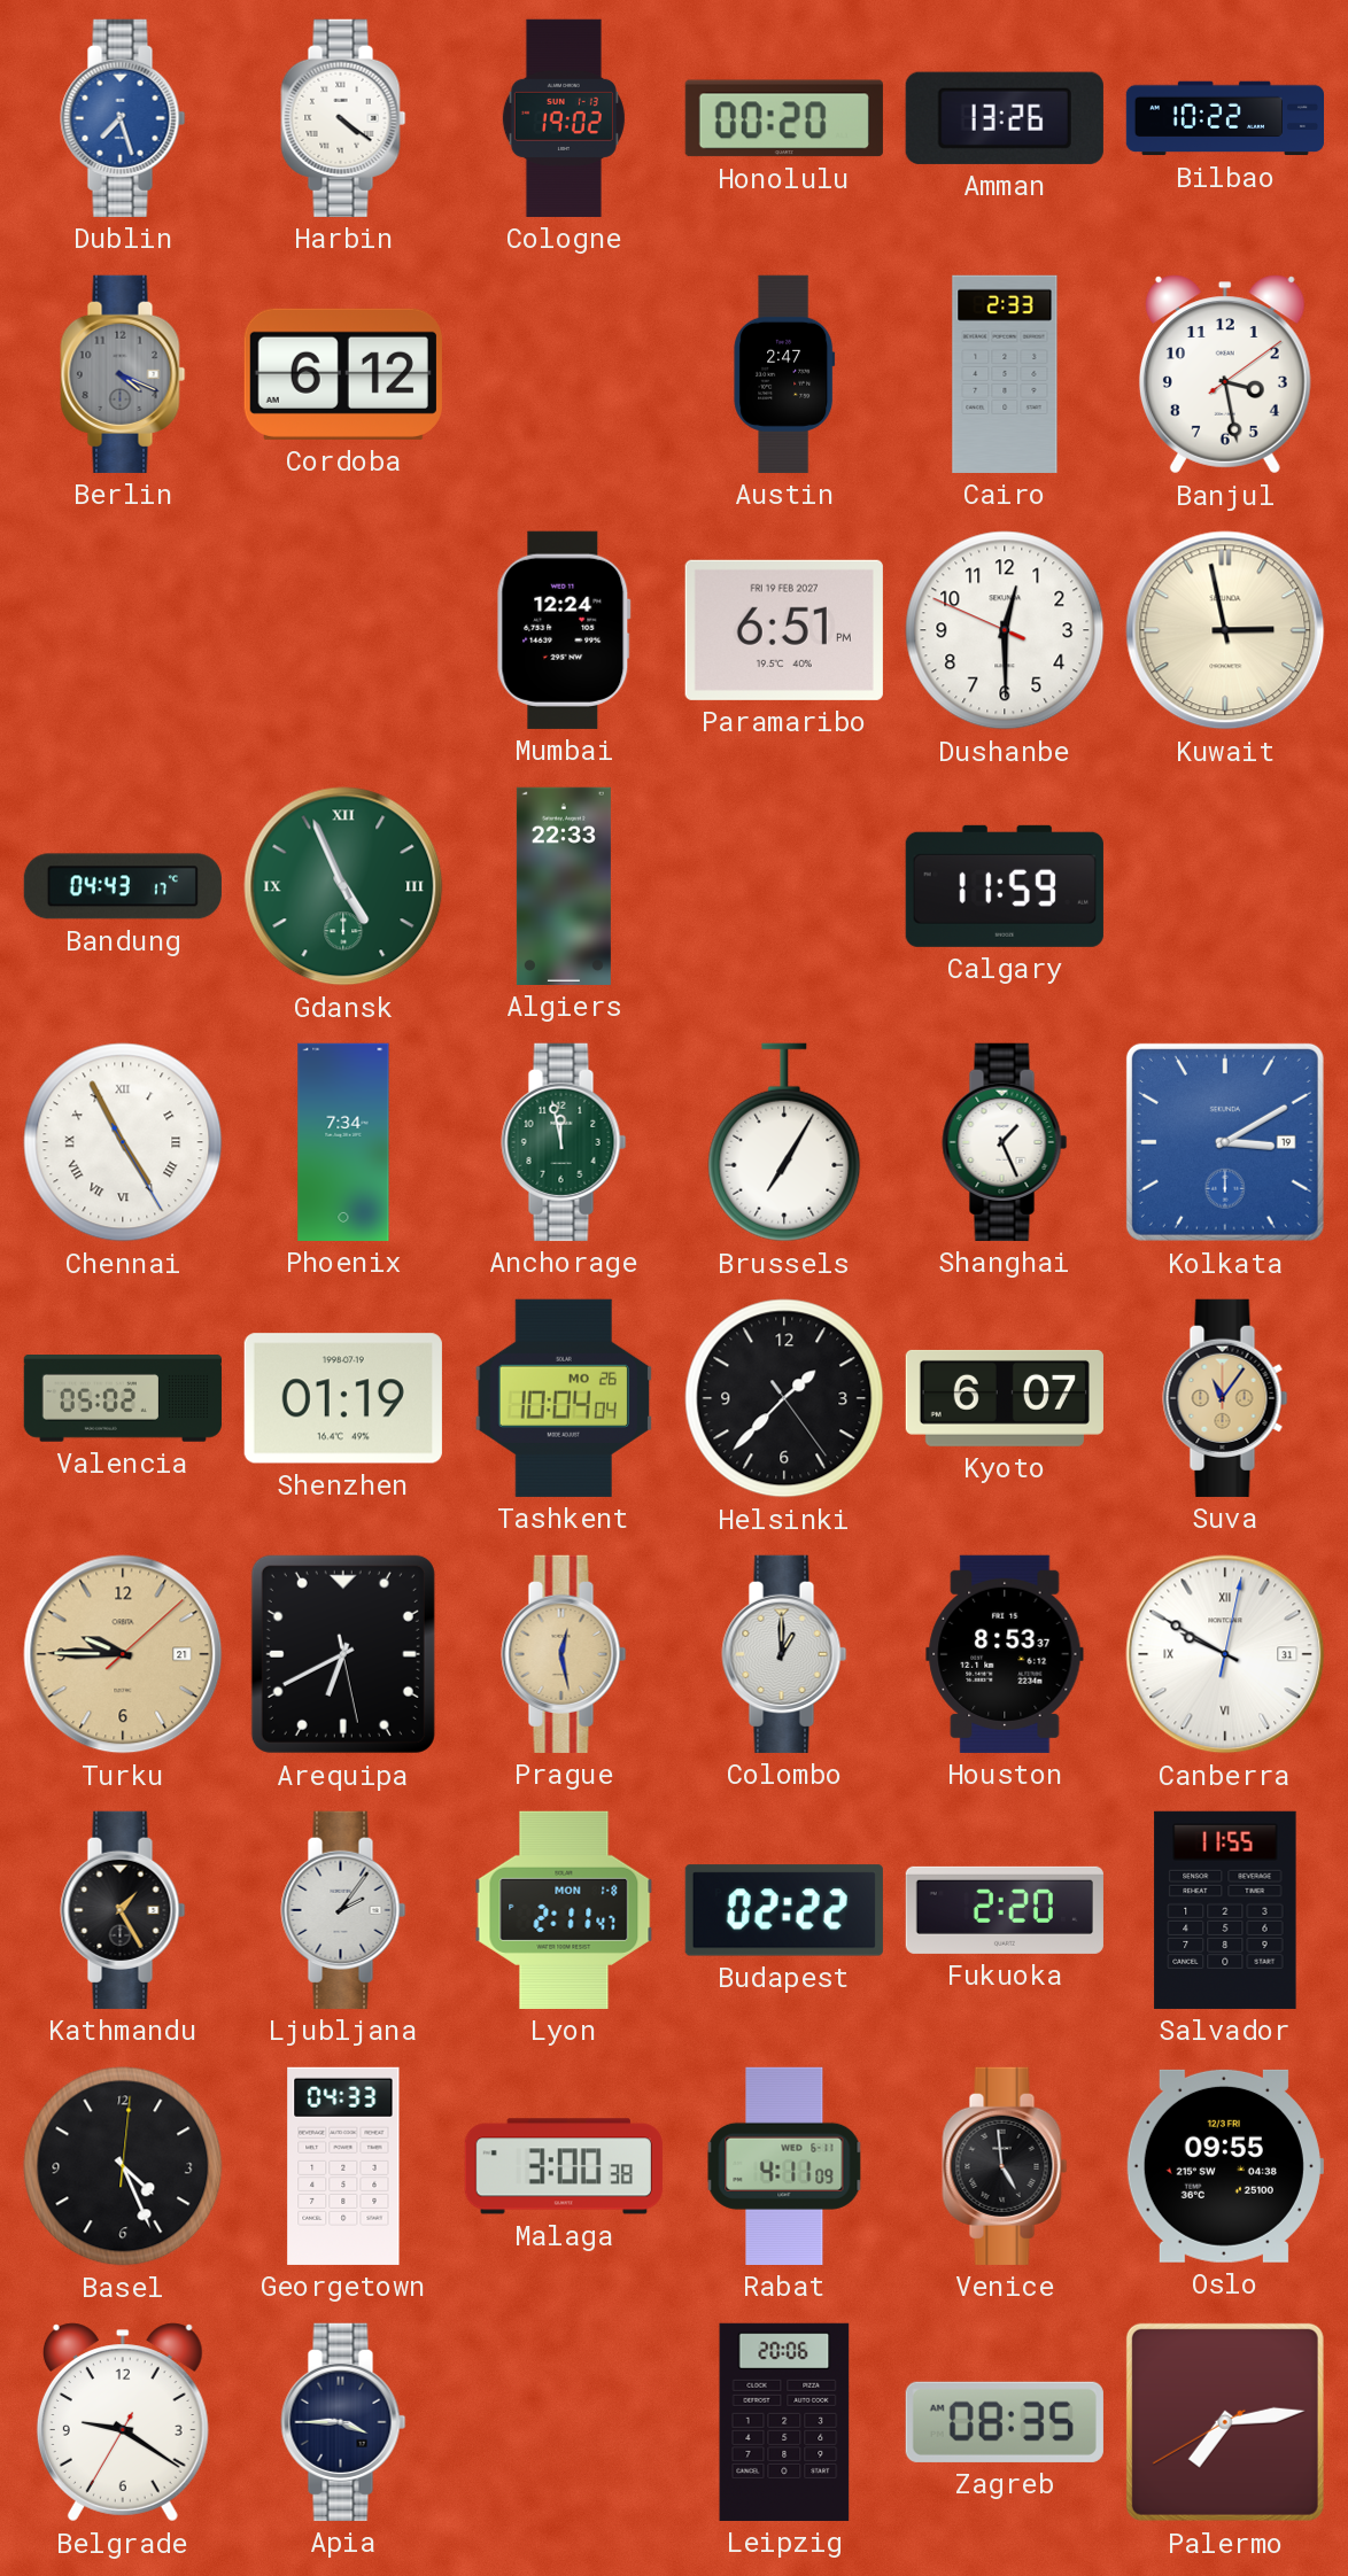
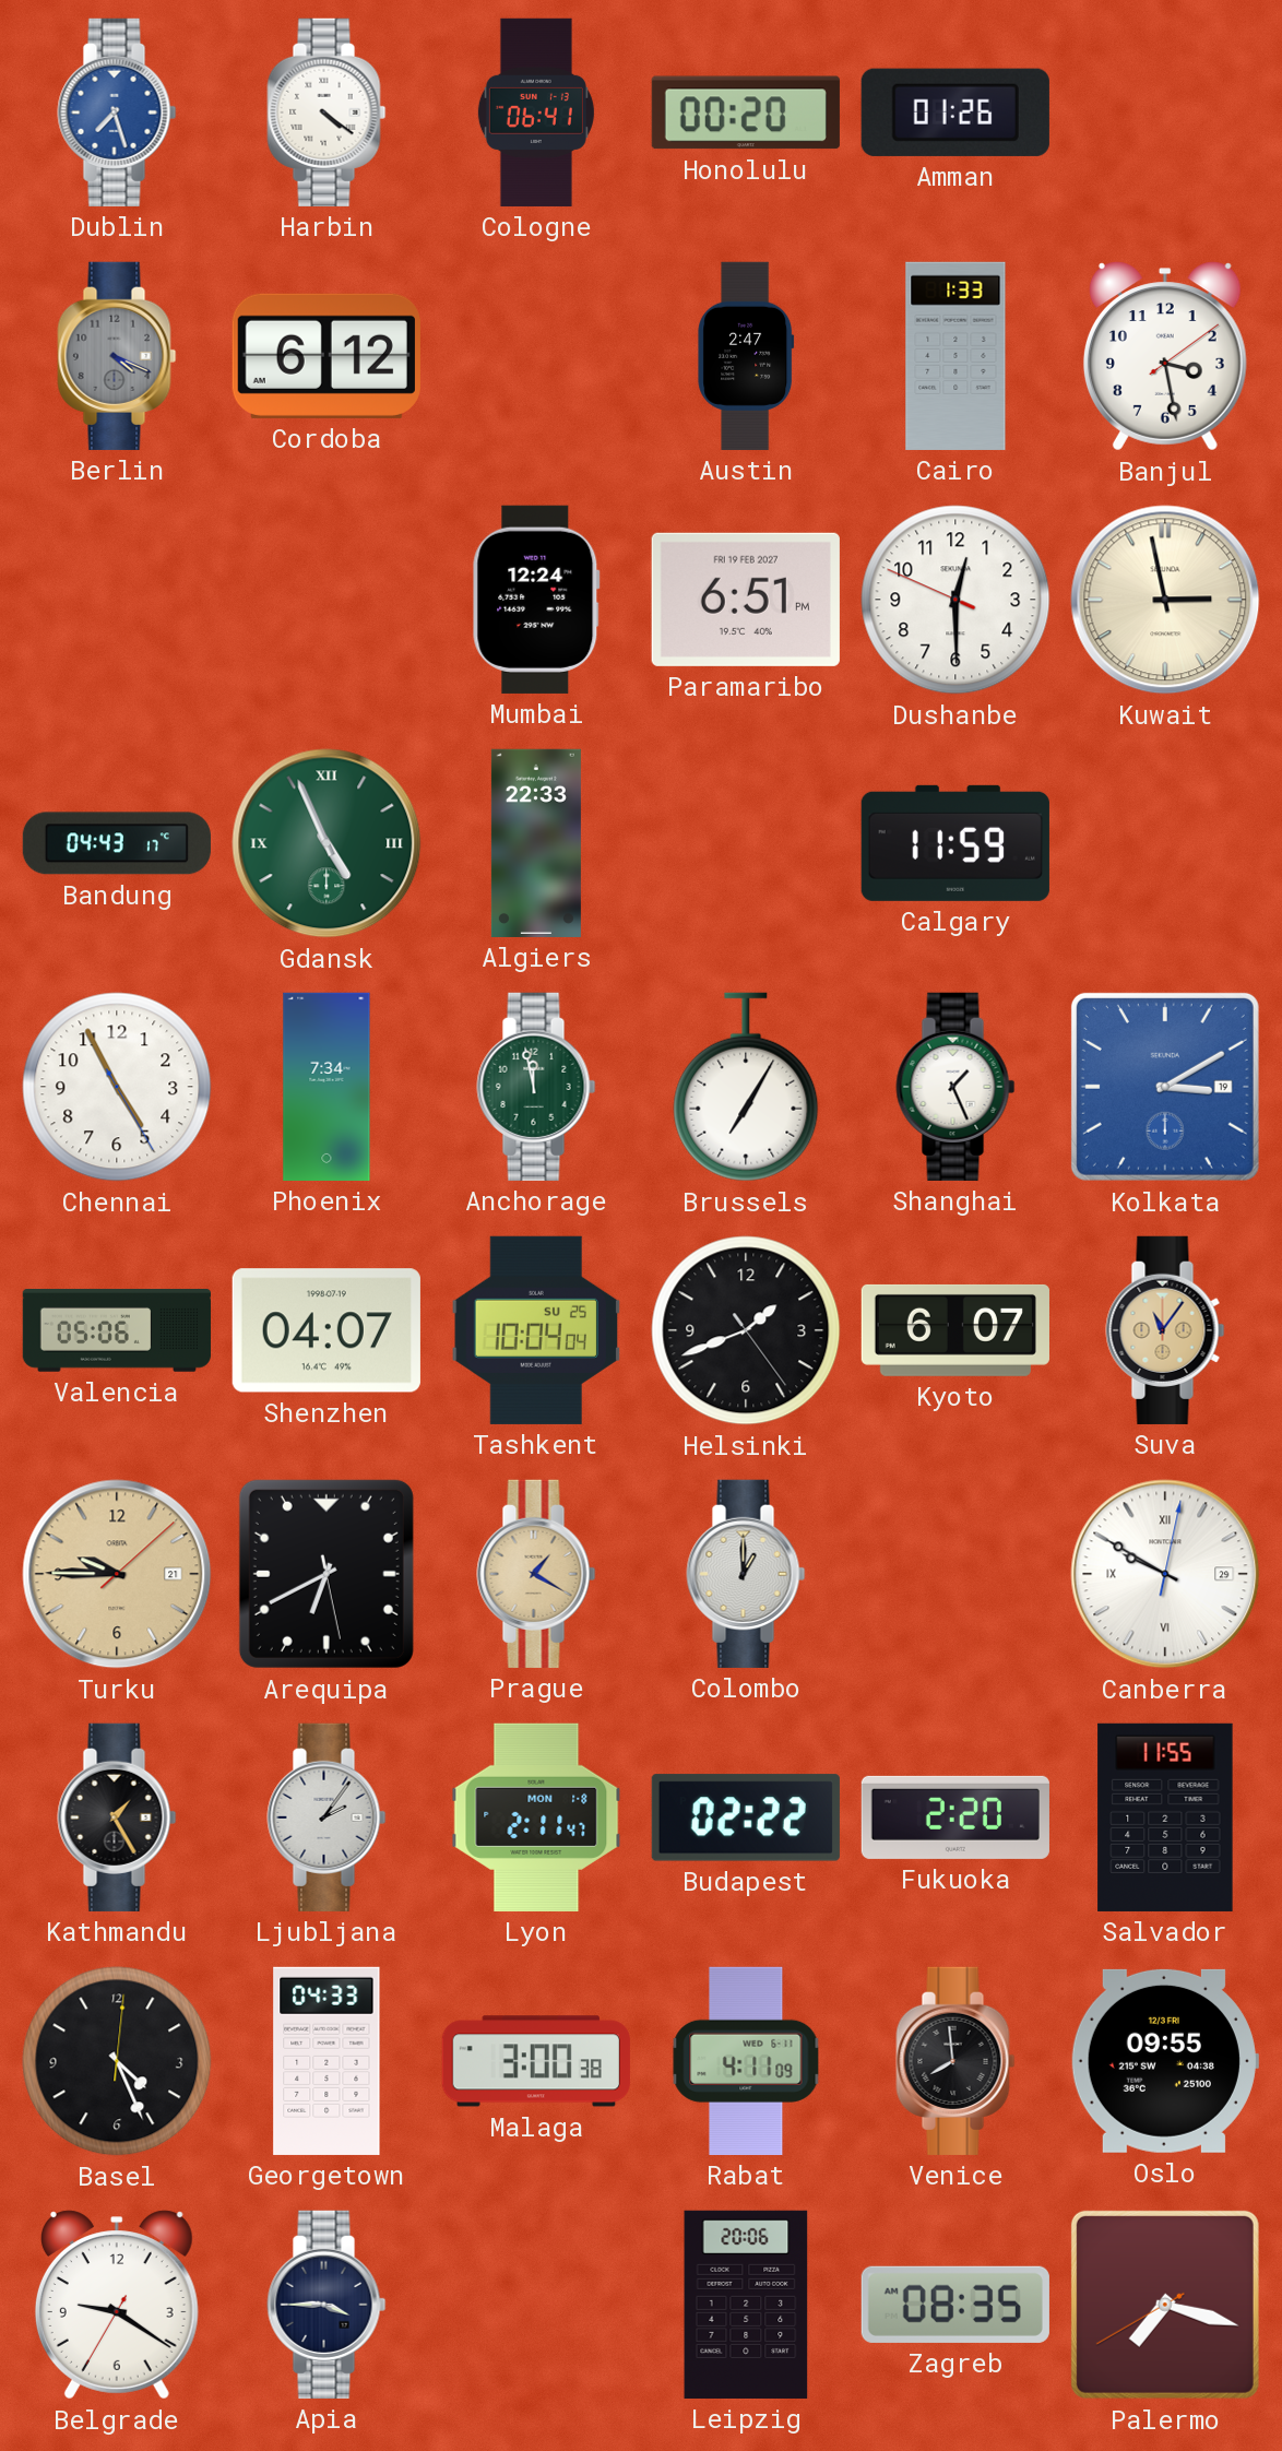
Cologne: 19:02 -> 06:41
Amman: 13:26 -> 01:26
Bilbao: 10:22 -> none
Cairo: 2:33 -> 1:33
Chennai numerals: Roman -> Arabic
Valencia: 05:02 -> 05:06
Shenzhen: 01:19 -> 04:07
Tashkent date: MO 26 -> SU 25
Helsinki: 1:37 -> 1:41
Prague: 12:28 -> 1:20
Houston: 8:53 -> none
Canberra date: 31 -> 29
Venice: 4:59 -> 7:59
Palermo: 7:13 -> 7:17
